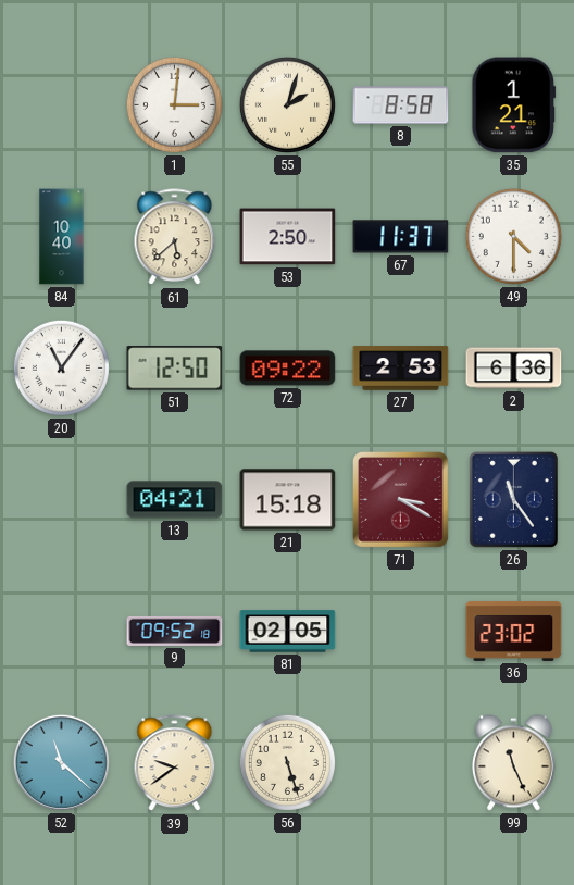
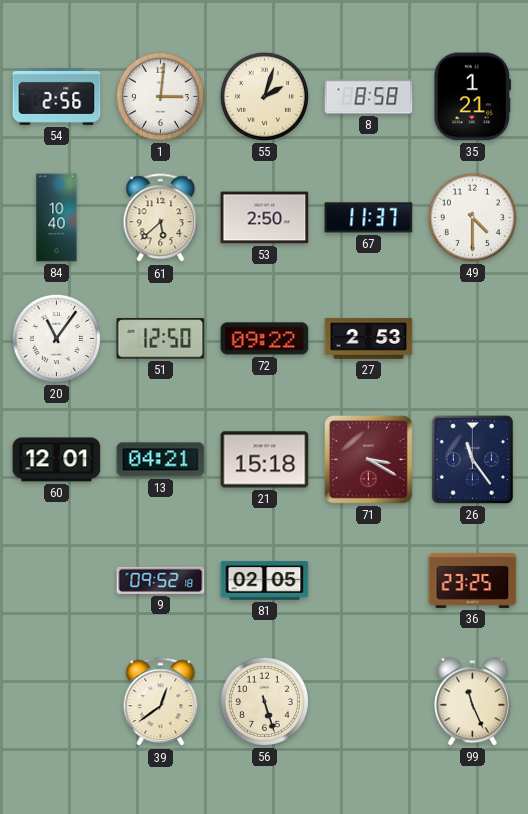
54: none -> 2:56
2: 6:36 -> none
60: none -> 12:01
36: 23:02 -> 23:25
52: 11:22 -> none
39: 9:39 -> 12:39
